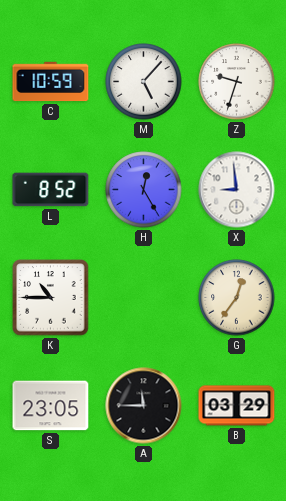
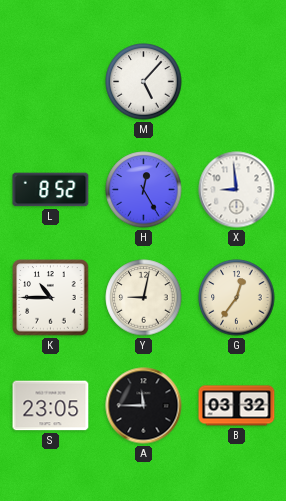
C: 10:59 -> none
Z: 9:33 -> none
Y: none -> 9:02
B: 03:29 -> 03:32
